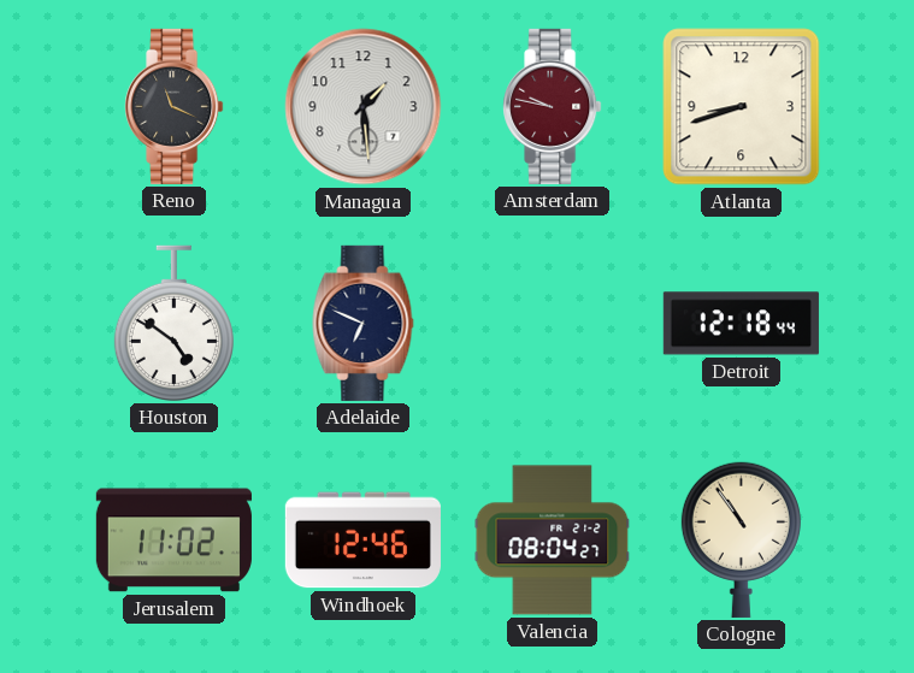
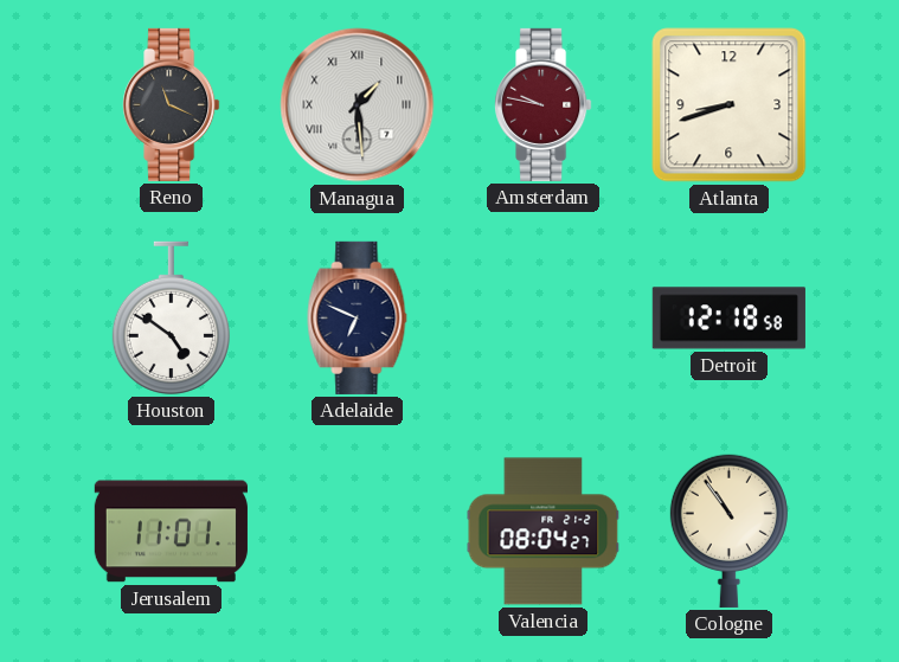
Managua numerals: Arabic -> Roman
Detroit: 12:18:44 -> 12:18:58
Jerusalem: 11:02 -> 11:01
Windhoek: 12:46 -> none
